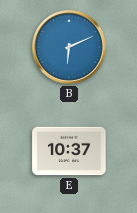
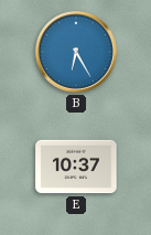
B: 6:11 -> 6:25
